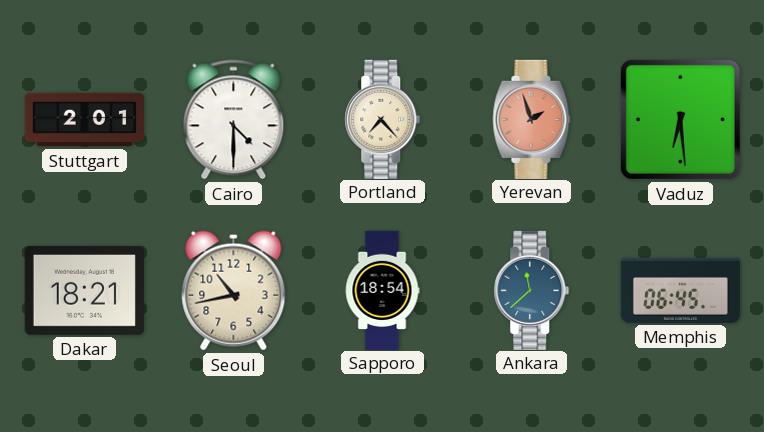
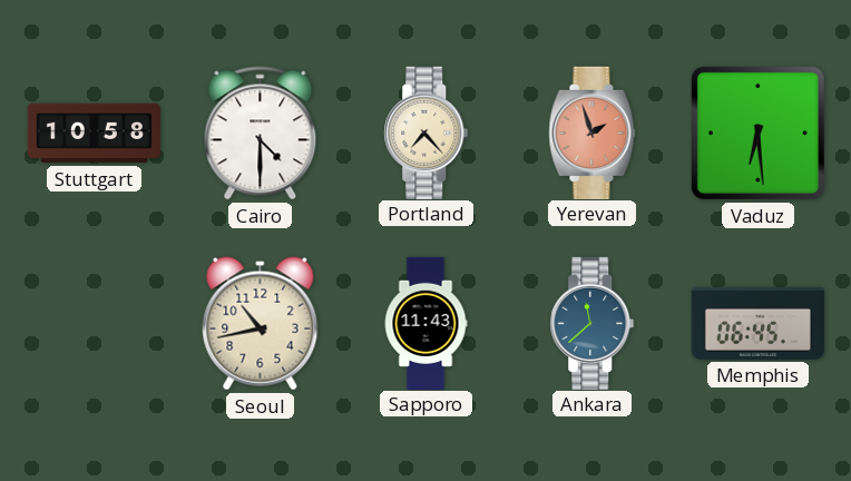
Stuttgart: 2:01 -> 10:58
Dakar: 18:21 -> none
Sapporo: 18:54 -> 11:43
